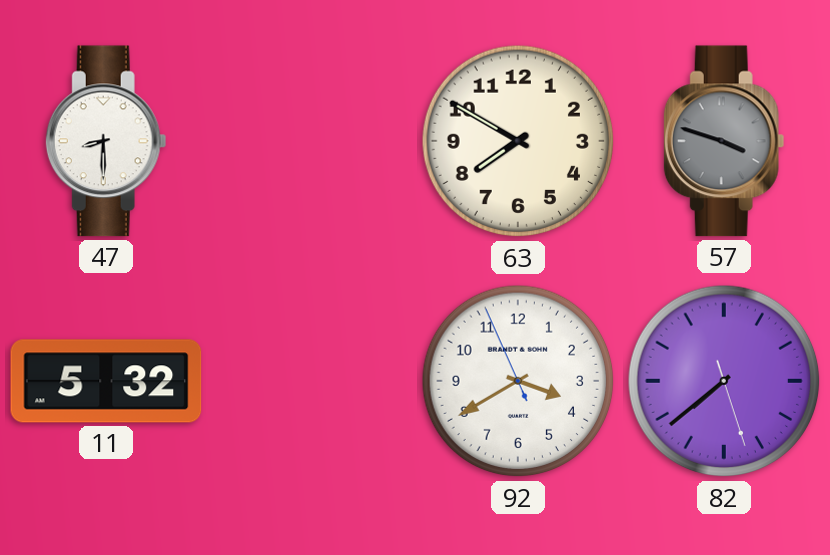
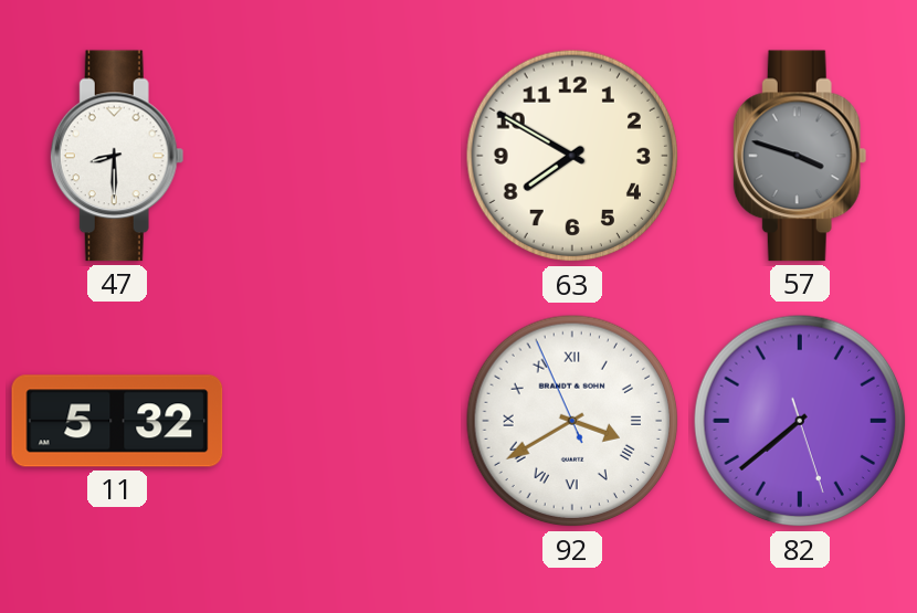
92 numerals: Arabic -> Roman
